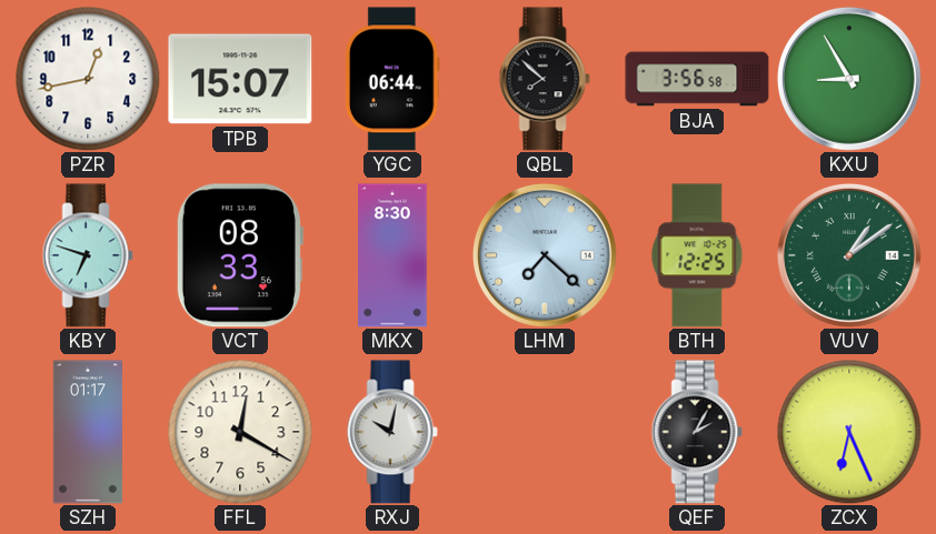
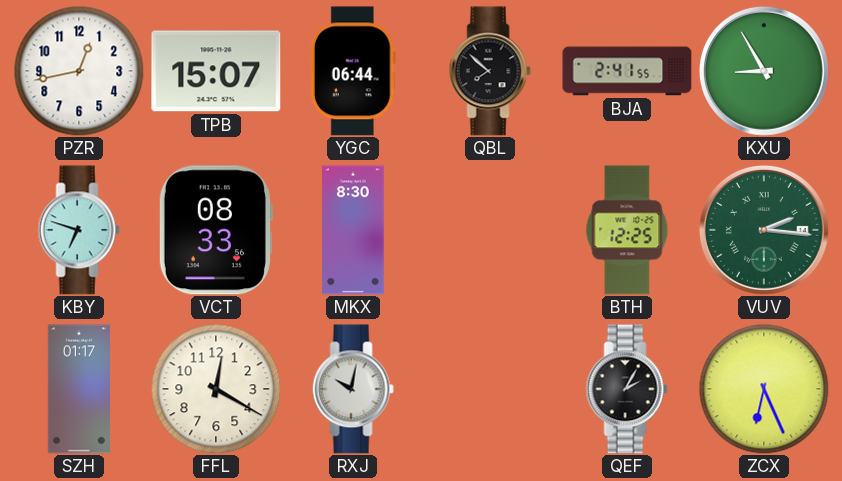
BJA: 3:56 -> 2:41
LHM: 7:22 -> none
VUV: 1:09 -> 2:16
